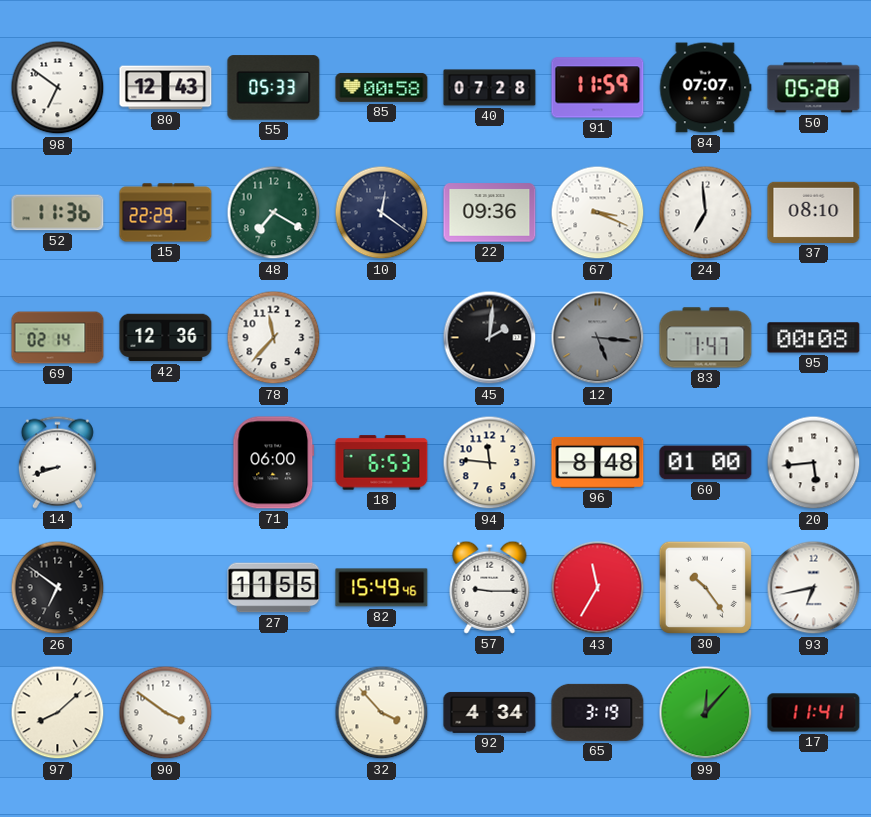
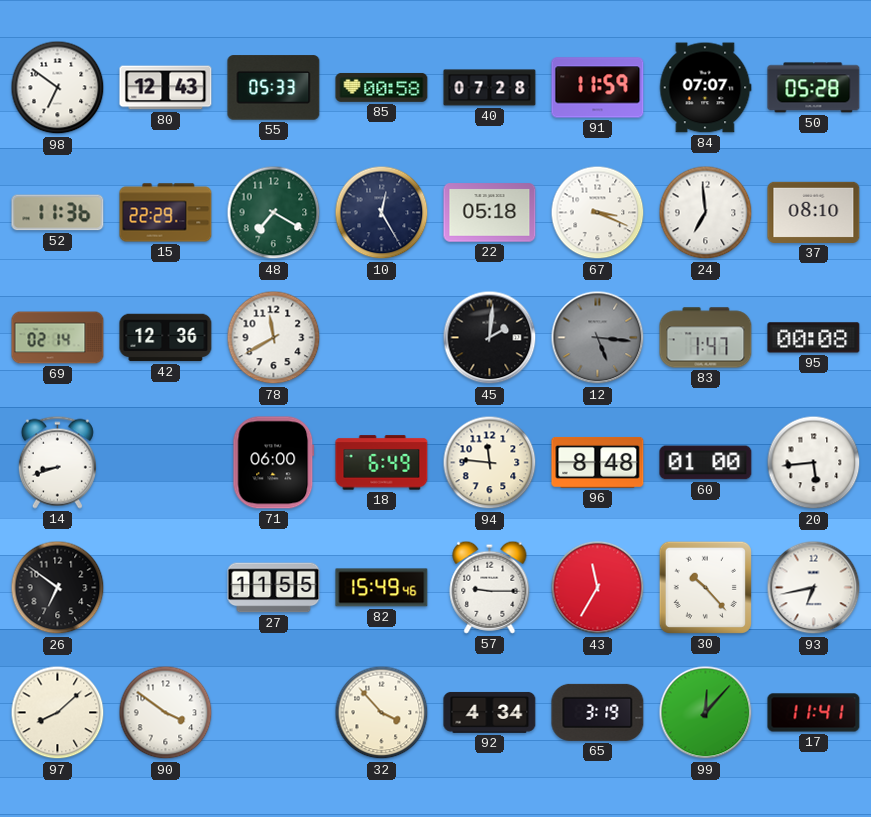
10: 12:21 -> 12:25
22: 09:36 -> 05:18
78: 11:37 -> 11:40
18: 6:53 -> 6:49
30: 10:24 -> 10:23
